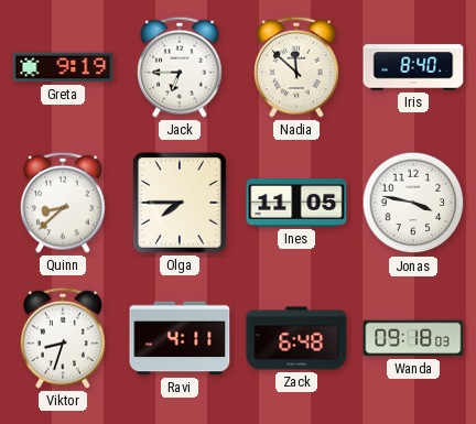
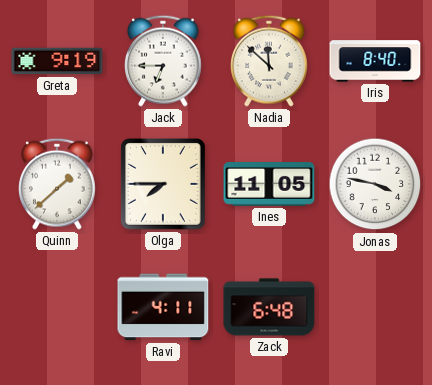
Quinn: 8:38 -> 1:38
Viktor: 8:33 -> none
Wanda: 09:18 -> none
